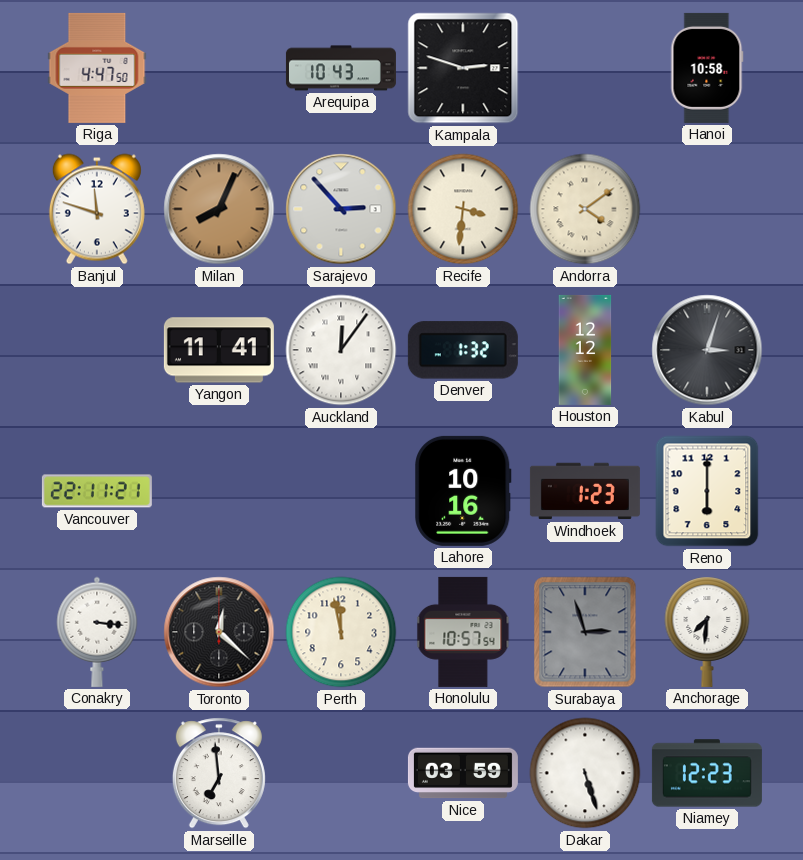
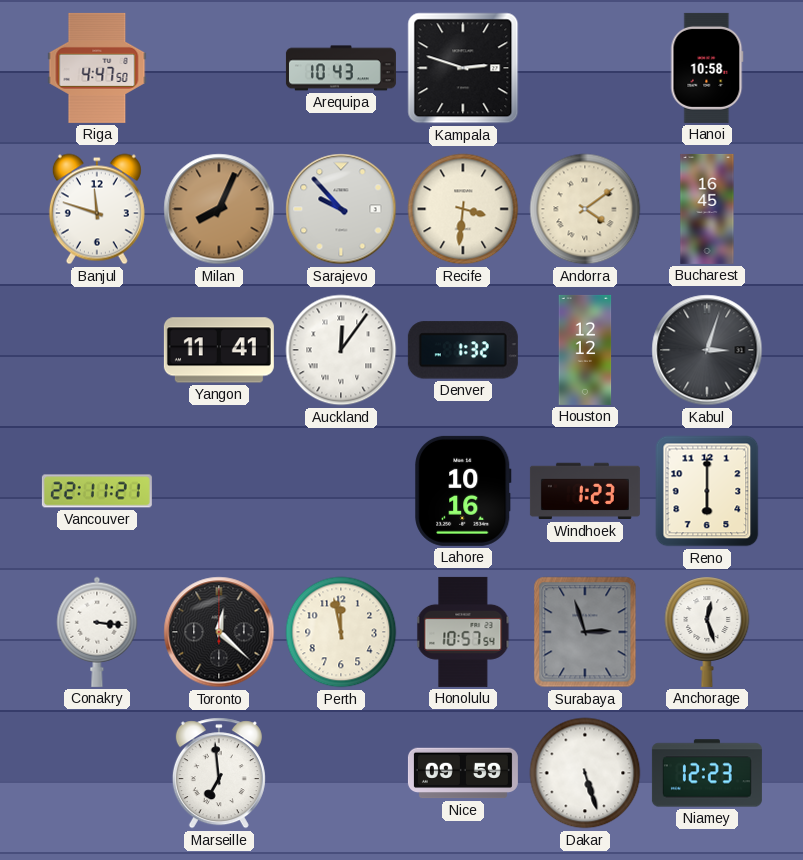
Sarajevo: 2:53 -> 9:53
Bucharest: none -> 16:45
Anchorage: 7:31 -> 12:27
Nice: 03:59 -> 09:59
